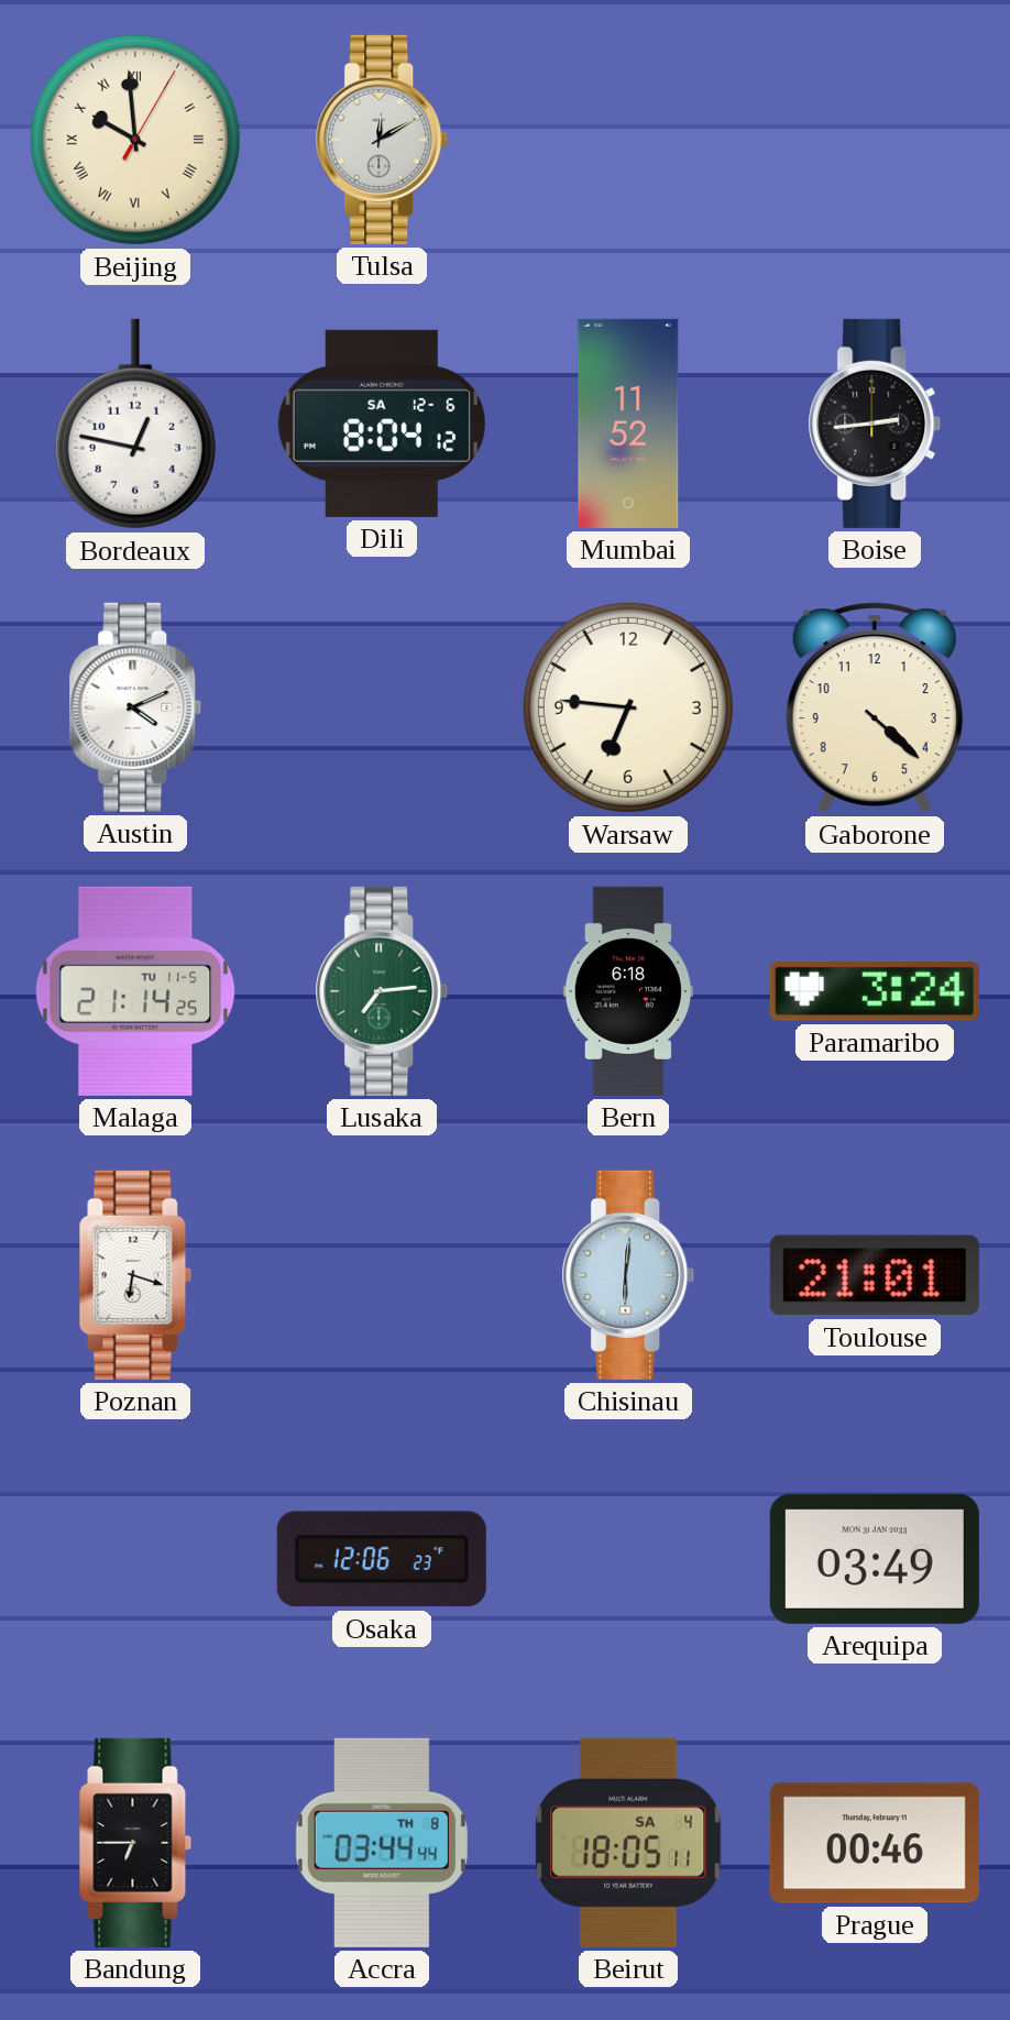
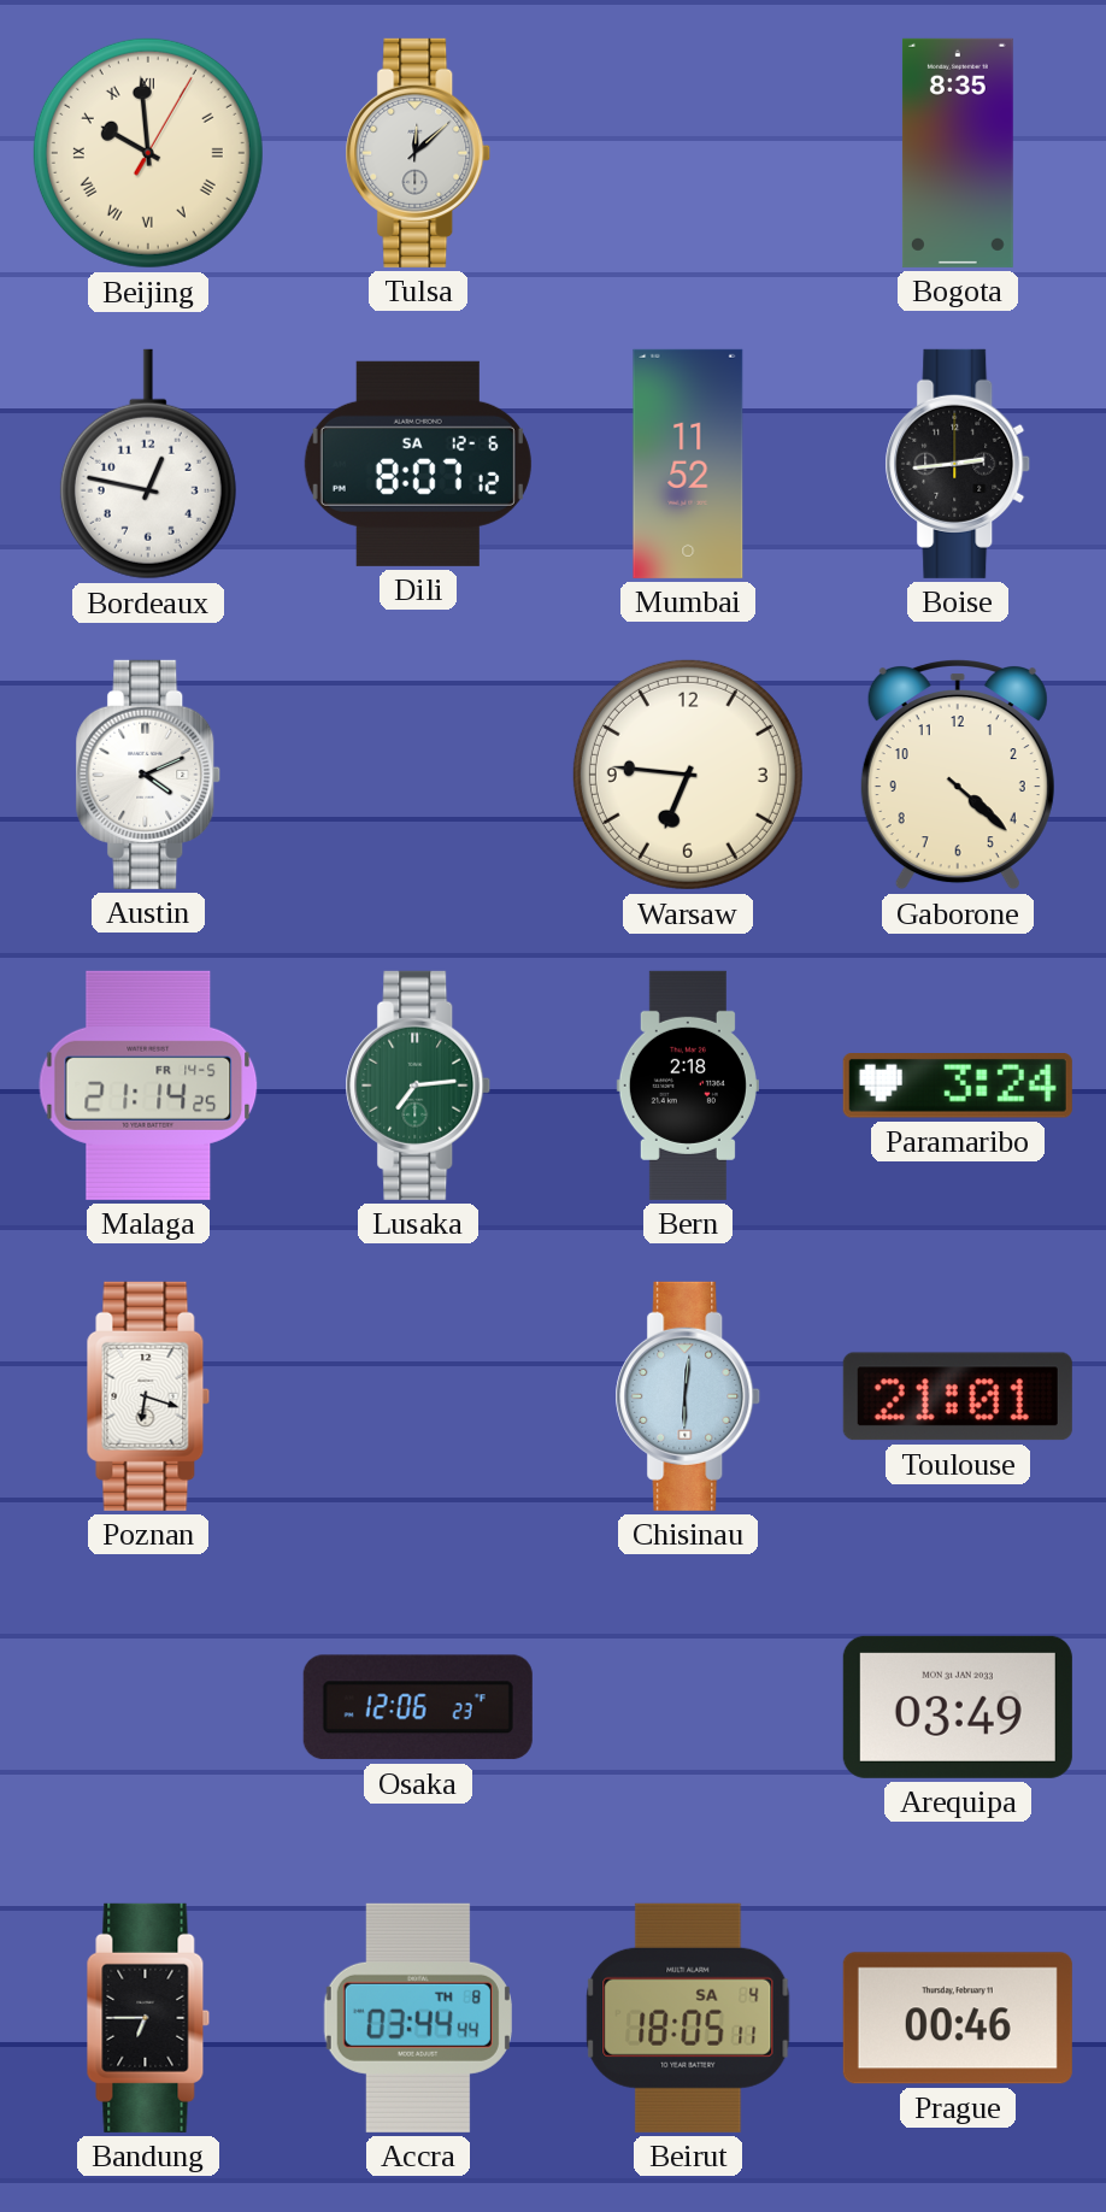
Tulsa: 12:10 -> 12:08
Bogota: none -> 8:35
Dili: 8:04 -> 8:07
Malaga date: TU 11-5 -> FR 14-5
Bern: 6:18 -> 2:18
